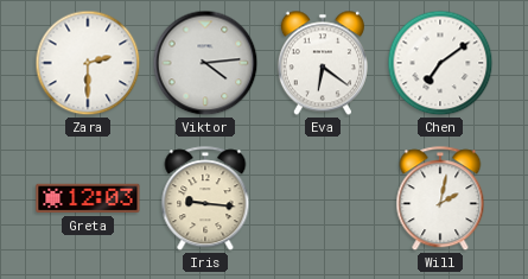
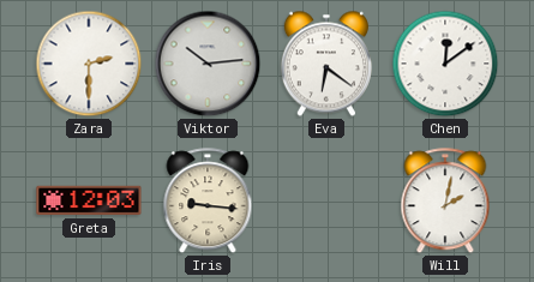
Viktor: 4:14 -> 10:14
Chen: 7:09 -> 12:09
